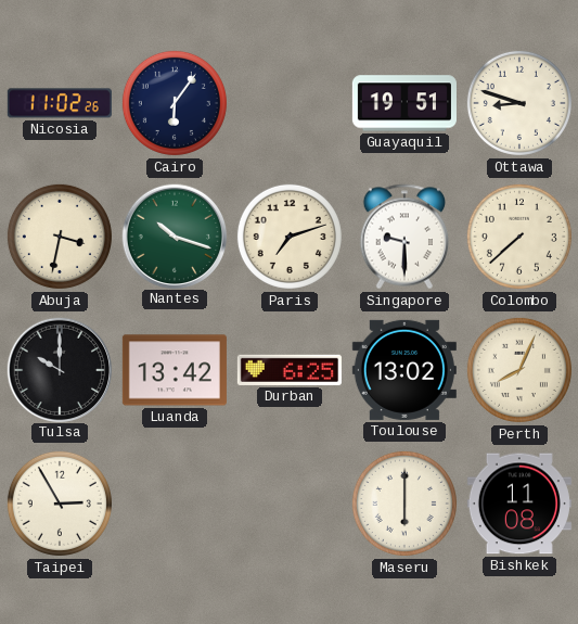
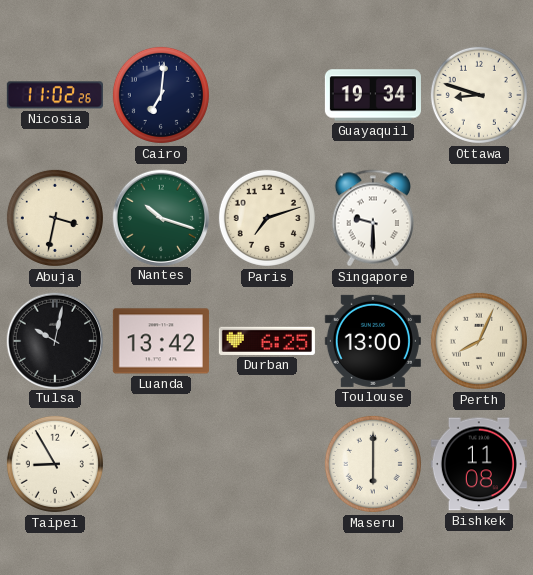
Cairo: 6:06 -> 7:01
Guayaquil: 19:51 -> 19:34
Colombo: 7:38 -> none
Tulsa: 10:00 -> 10:02
Toulouse: 13:02 -> 13:00
Taipei: 2:55 -> 8:55
